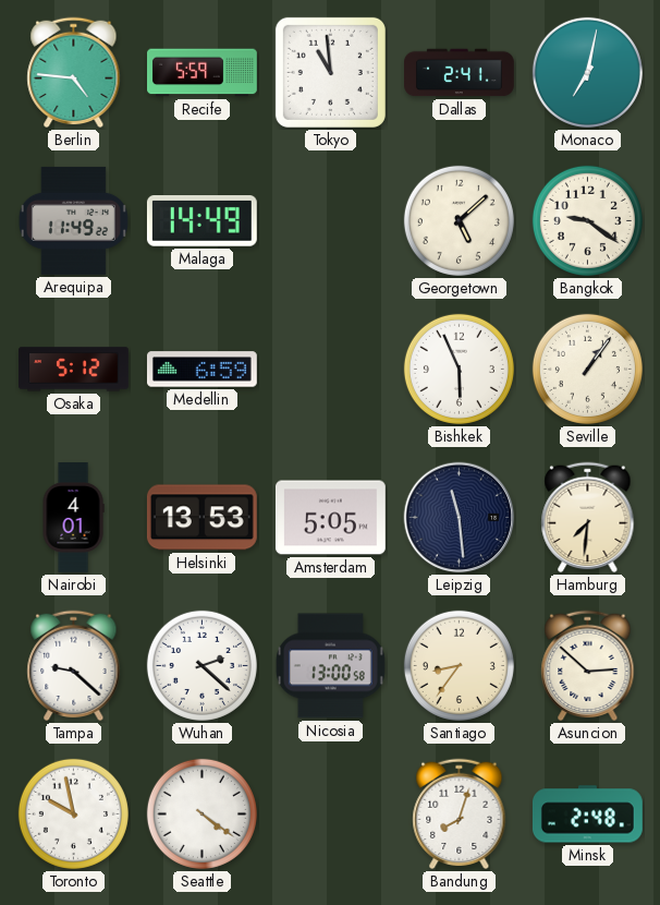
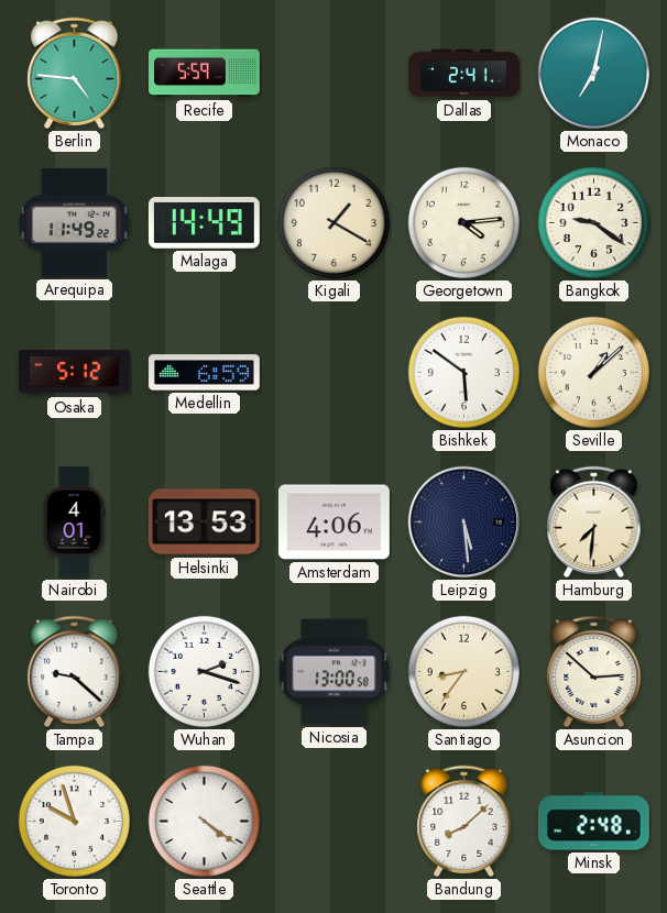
Tokyo: 10:59 -> none
Kigali: none -> 1:20
Georgetown: 5:08 -> 4:14
Bishkek: 5:56 -> 5:51
Seville: 1:06 -> 1:08
Amsterdam: 5:05 -> 4:06
Leipzig: 11:29 -> 5:29
Wuhan: 2:22 -> 2:18
Toronto: 9:58 -> 9:57
Bandung: 8:03 -> 8:08
